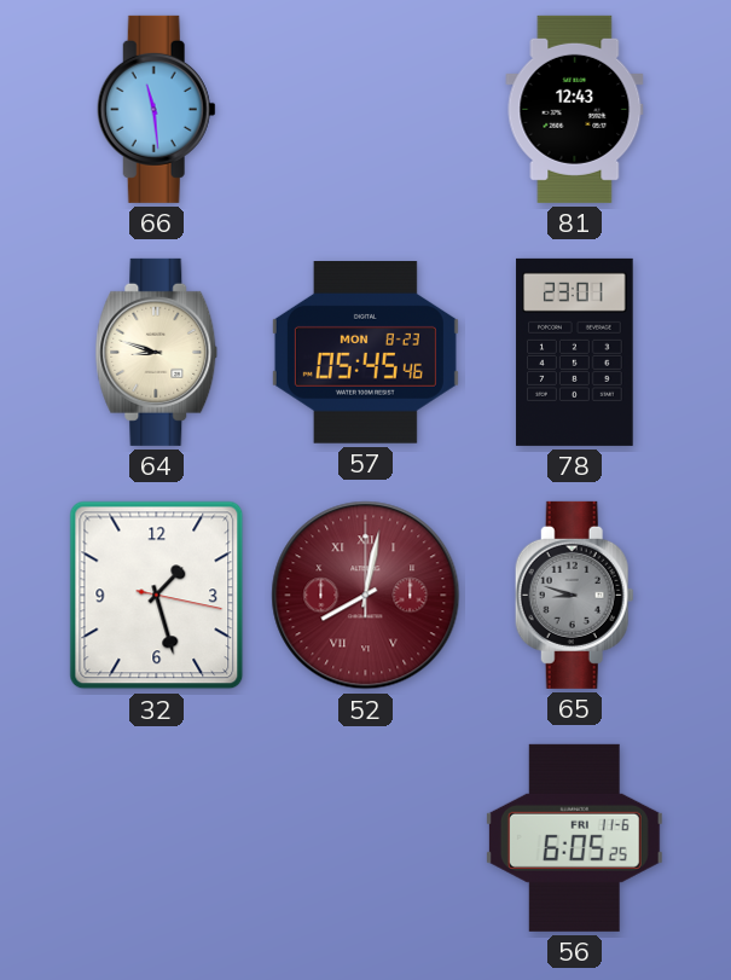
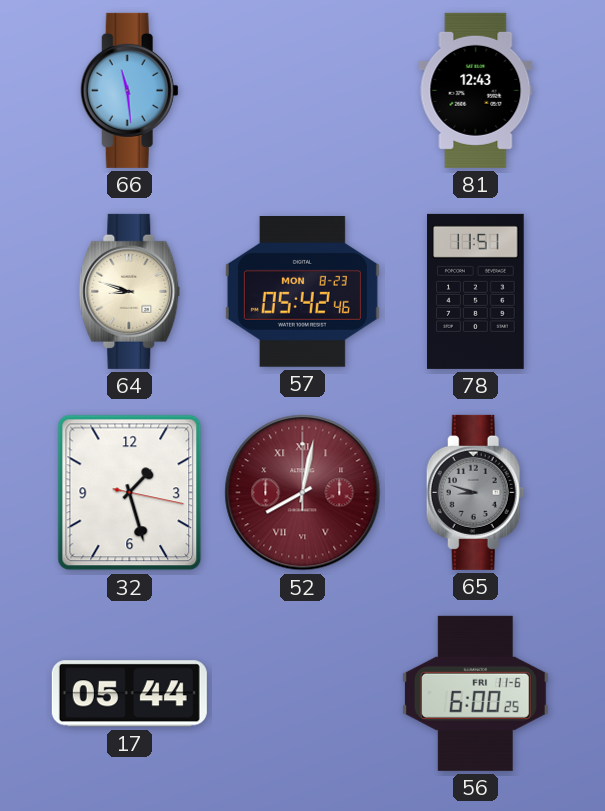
57: 05:45 -> 05:42
78: 23:01 -> 11:51
17: none -> 05:44
56: 6:05 -> 6:00
